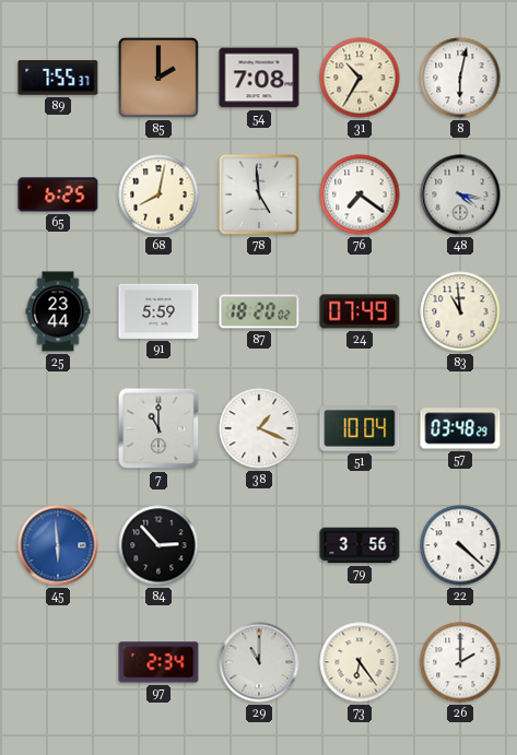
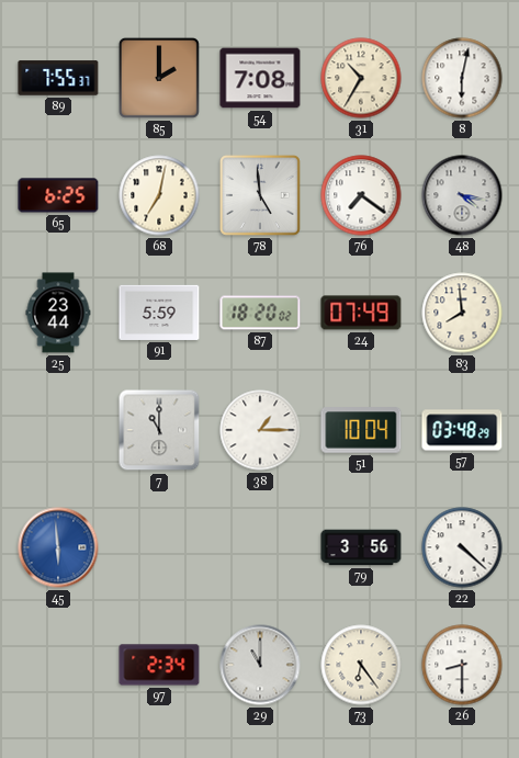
68: 8:02 -> 7:02
83: 10:59 -> 7:59
38: 1:19 -> 1:15
84: 2:53 -> none
26: 2:00 -> 8:30
